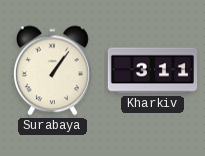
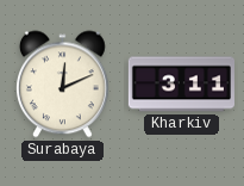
Surabaya: 1:06 -> 12:11
